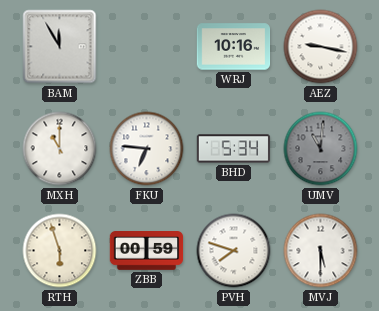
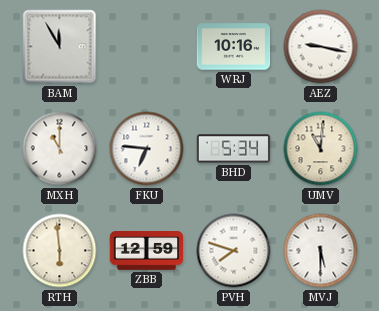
UMV dial: grey -> cream
RTH: 5:57 -> 5:59
ZBB: 00:59 -> 12:59
